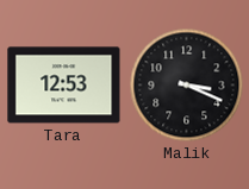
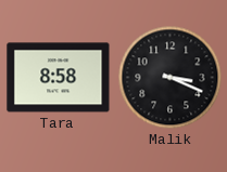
Tara: 12:53 -> 8:58
